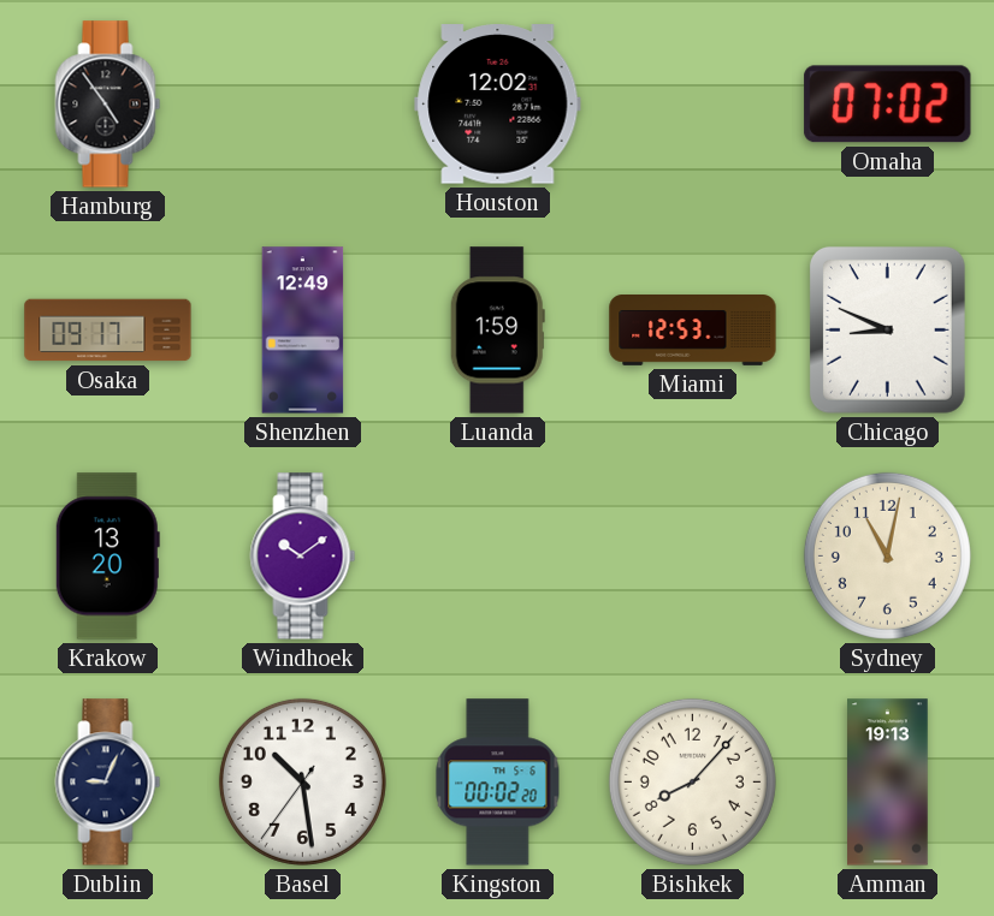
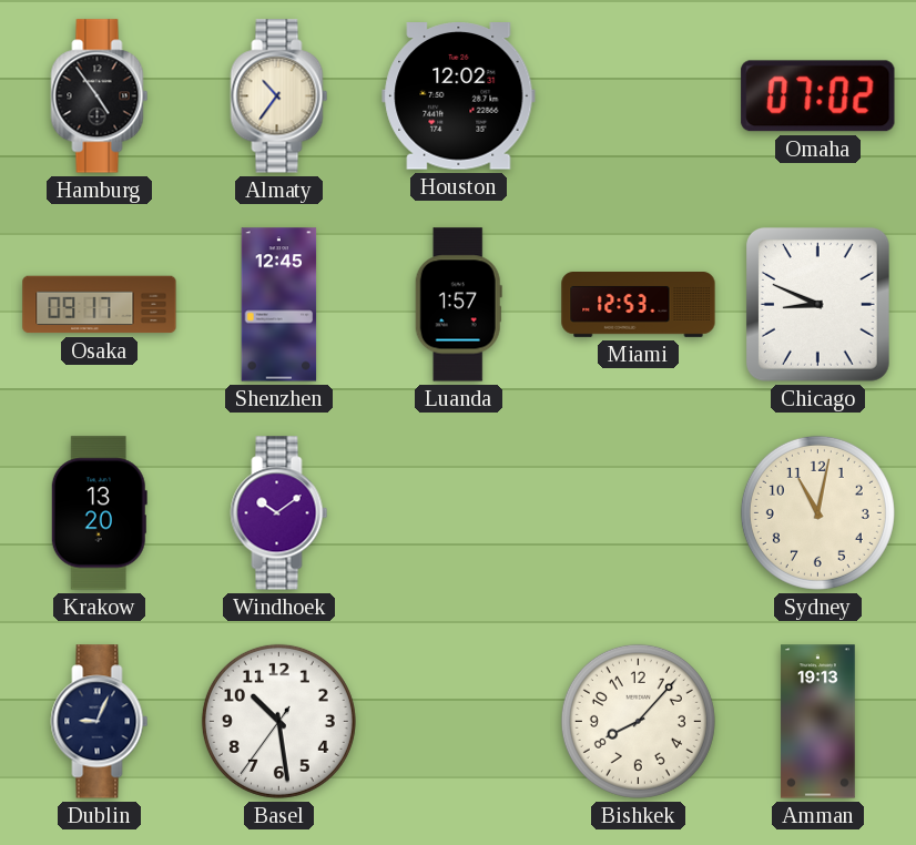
Almaty: none -> 10:36
Shenzhen: 12:49 -> 12:45
Luanda: 1:59 -> 1:57
Kingston: 00:02 -> none
